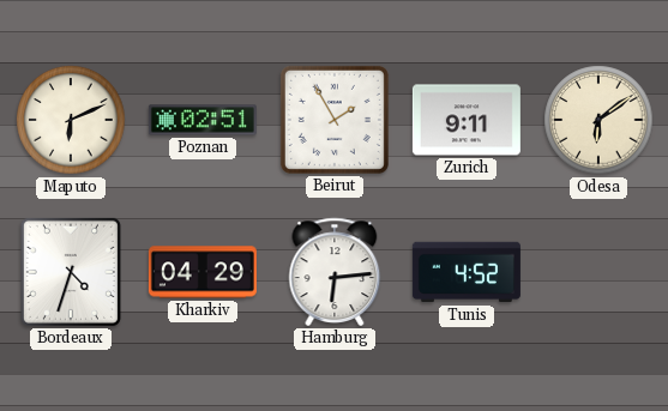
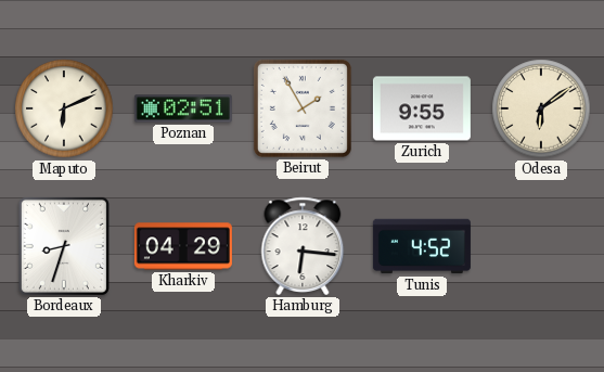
Zurich: 9:11 -> 9:55
Bordeaux: 4:33 -> 8:33
Hamburg: 6:14 -> 6:16
